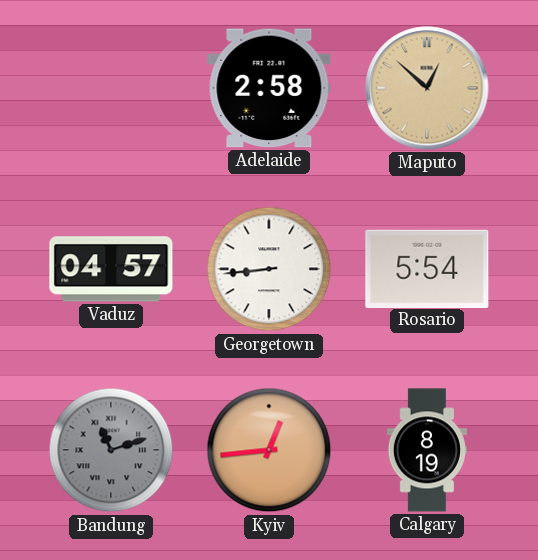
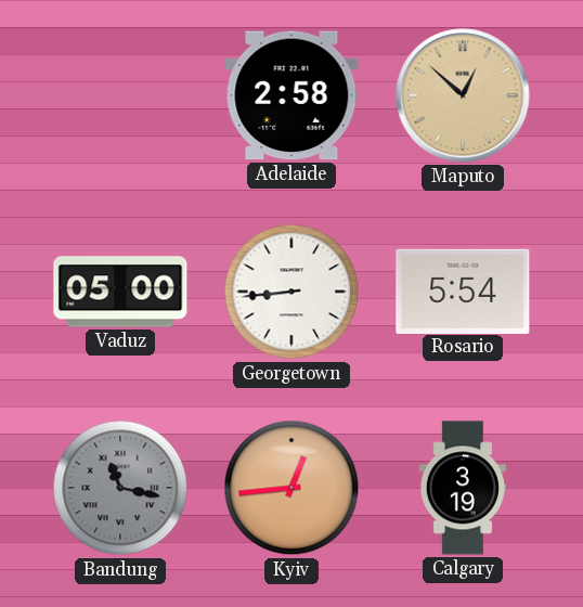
Vaduz: 04:57 -> 05:00
Bandung: 11:12 -> 11:17
Calgary: 8:19 -> 3:19
